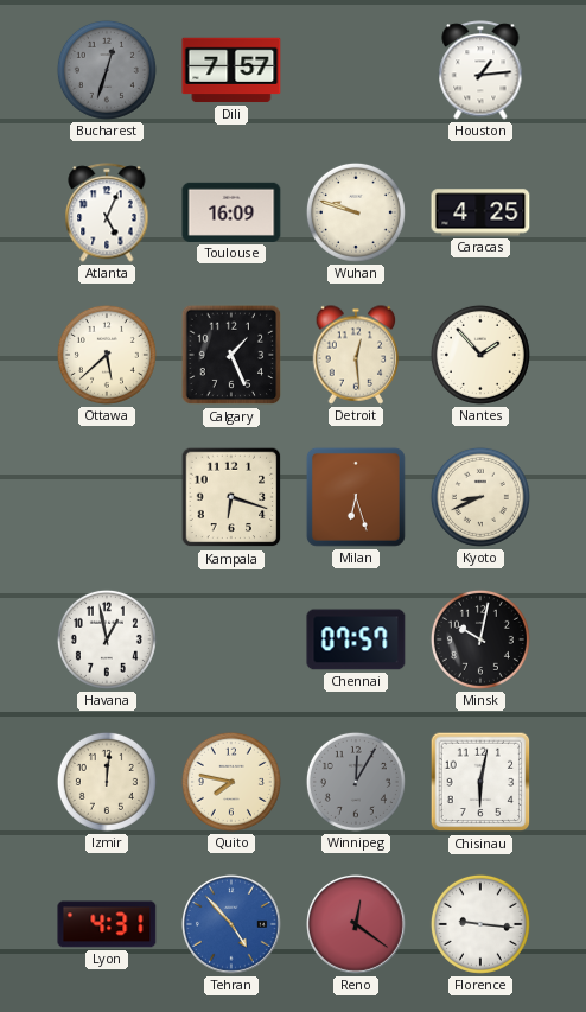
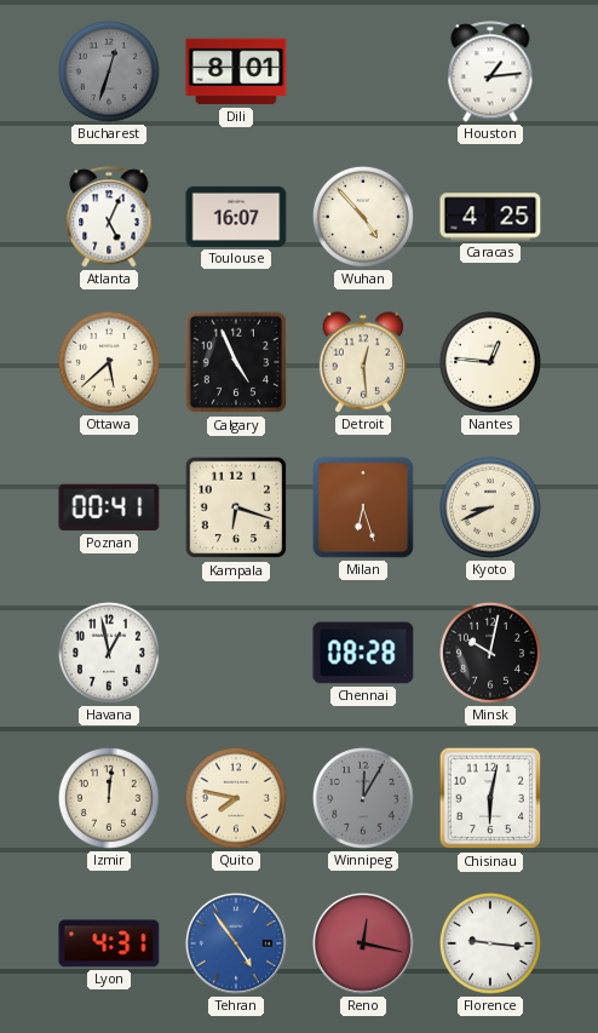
Dili: 7:57 -> 8:01
Toulouse: 16:09 -> 16:07
Wuhan: 9:48 -> 4:53
Calgary: 1:26 -> 4:56
Nantes: 1:53 -> 12:46
Poznan: none -> 00:41
Chennai: 07:57 -> 08:28
Tehran: 4:53 -> 4:54
Reno: 12:21 -> 12:17
